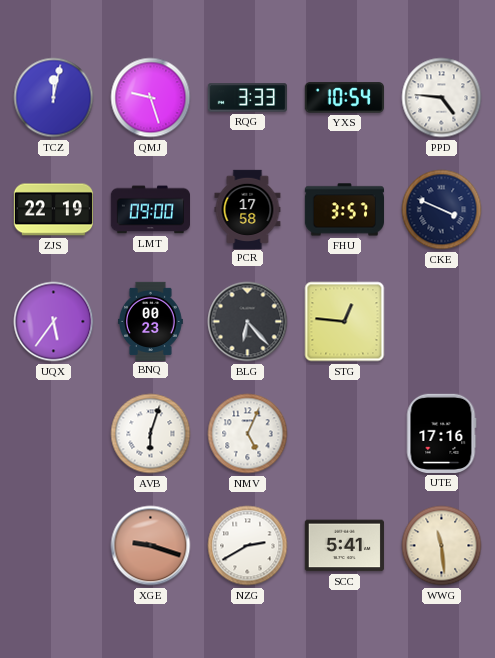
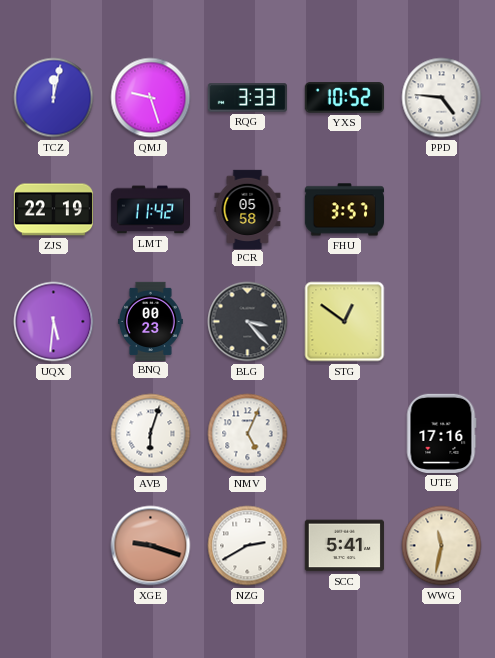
YXS: 10:54 -> 10:52
LMT: 09:00 -> 11:42
PCR: 17:58 -> 05:58
CKE: 3:49 -> none
UQX: 5:36 -> 5:31
BLG: 6:23 -> 3:23
STG: 12:46 -> 12:51
WWG: 11:29 -> 11:32
